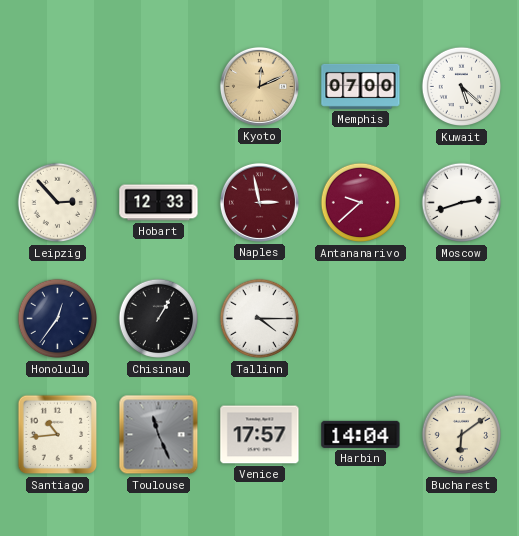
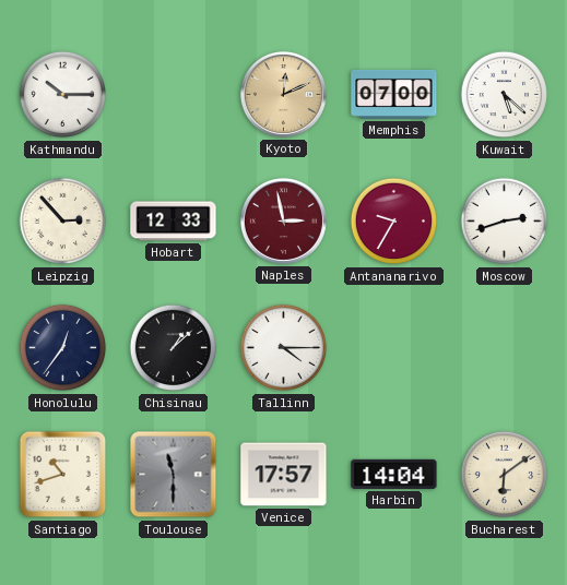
Kathmandu: none -> 10:15
Antananarivo: 9:38 -> 9:35
Chisinau: 1:05 -> 1:08
Santiago: 10:44 -> 10:42
Toulouse: 11:26 -> 11:30
